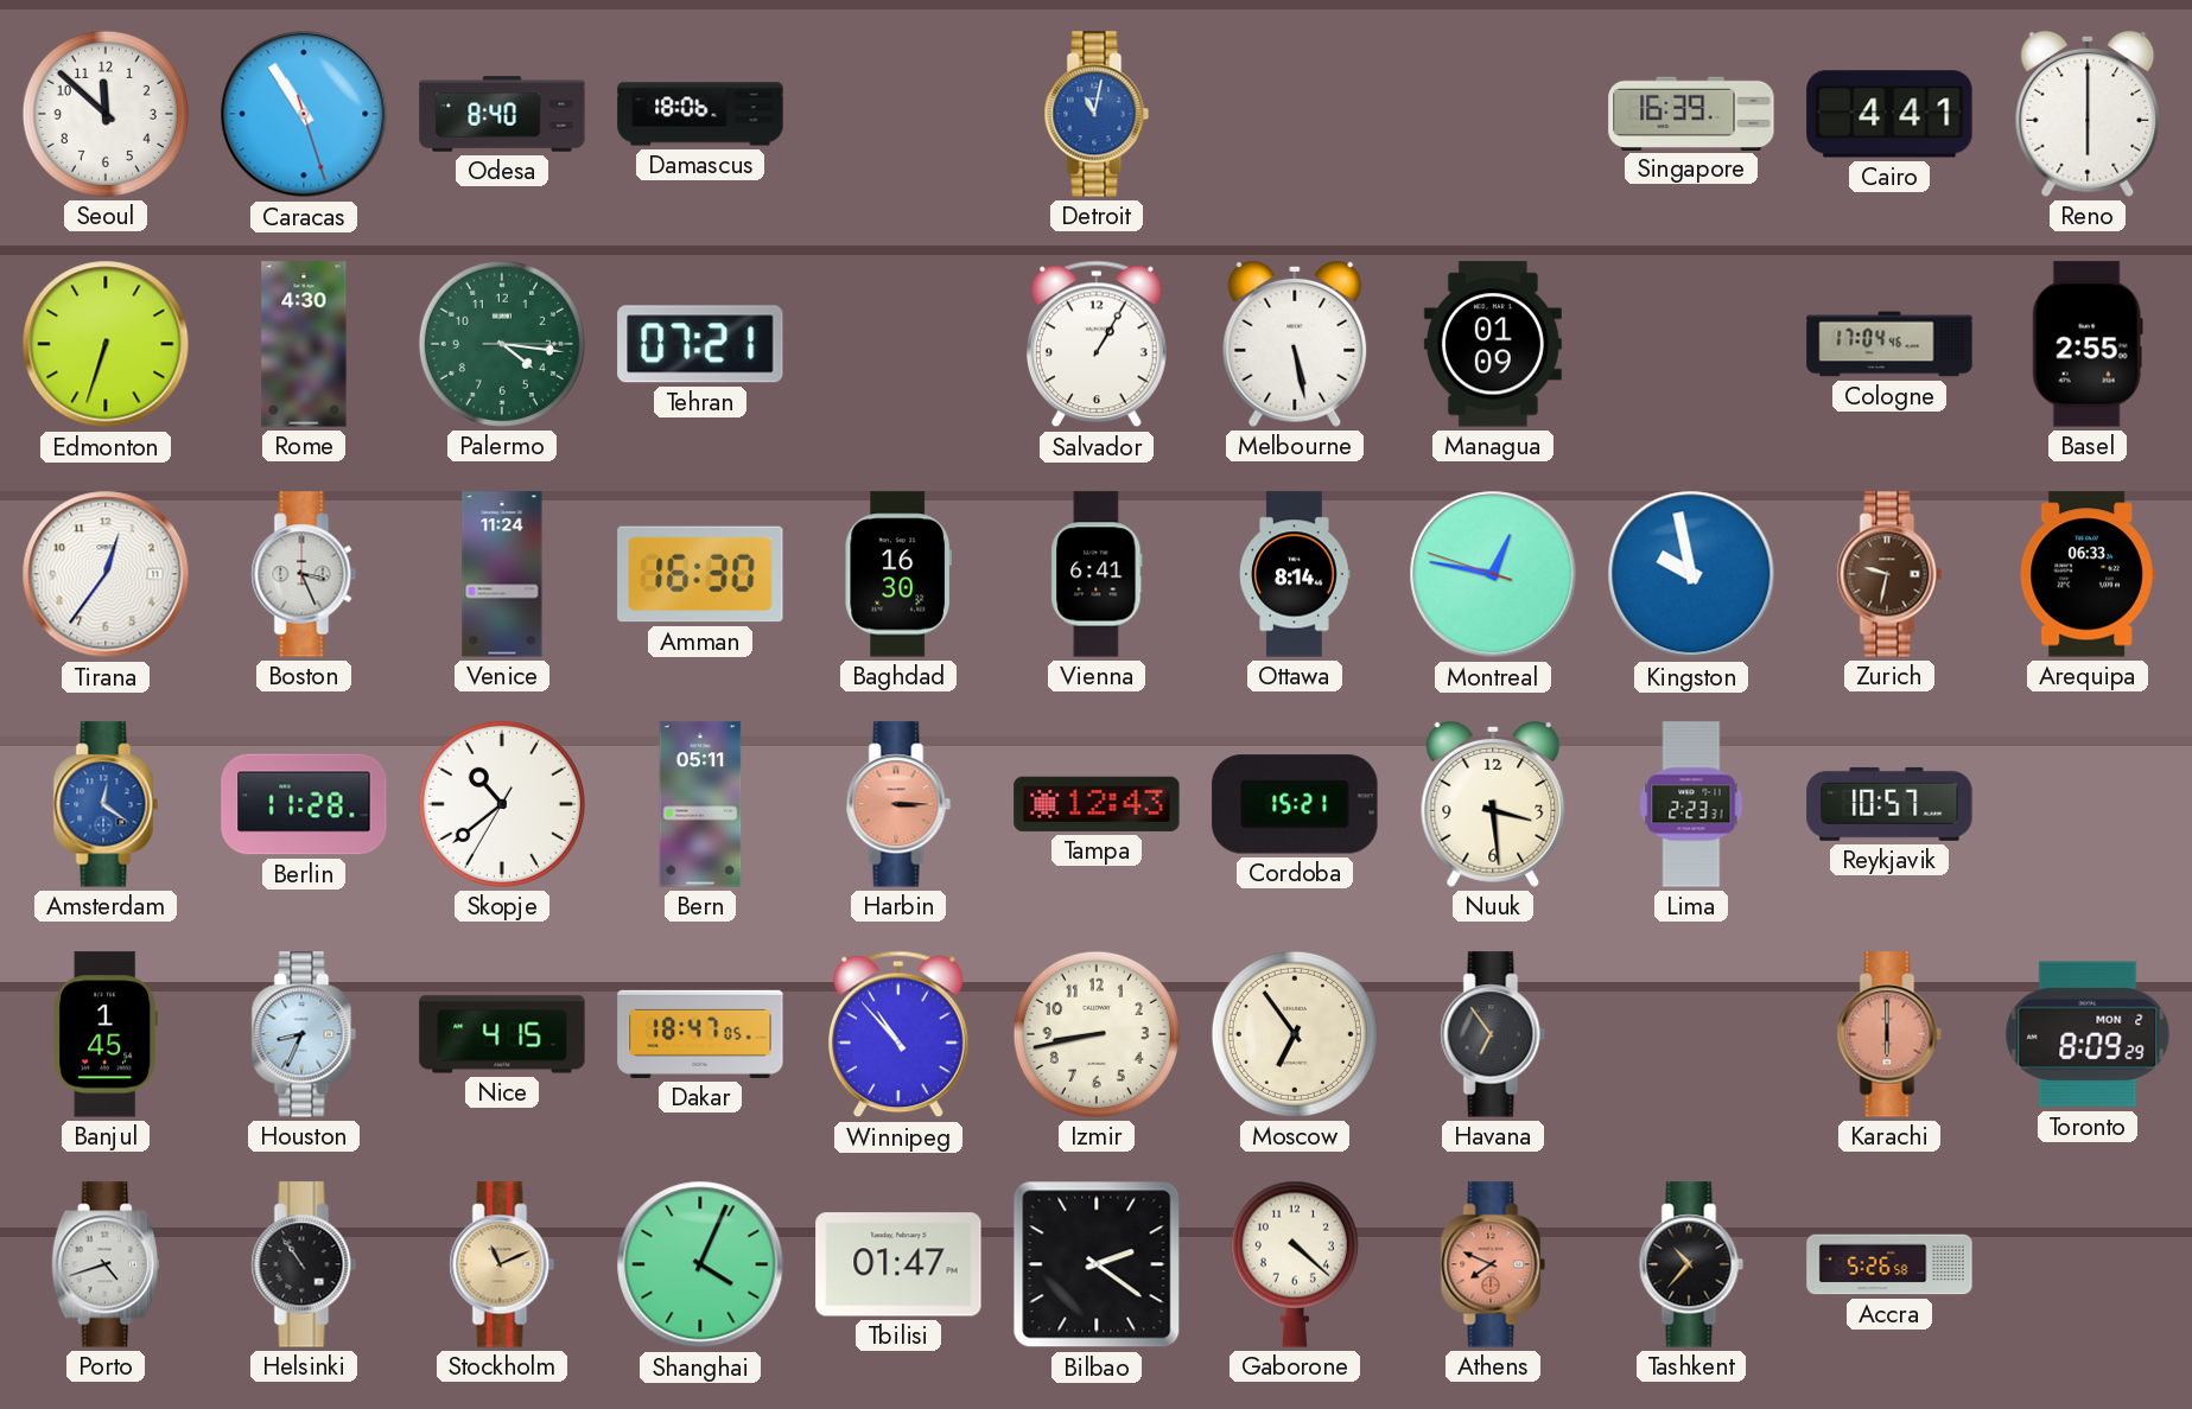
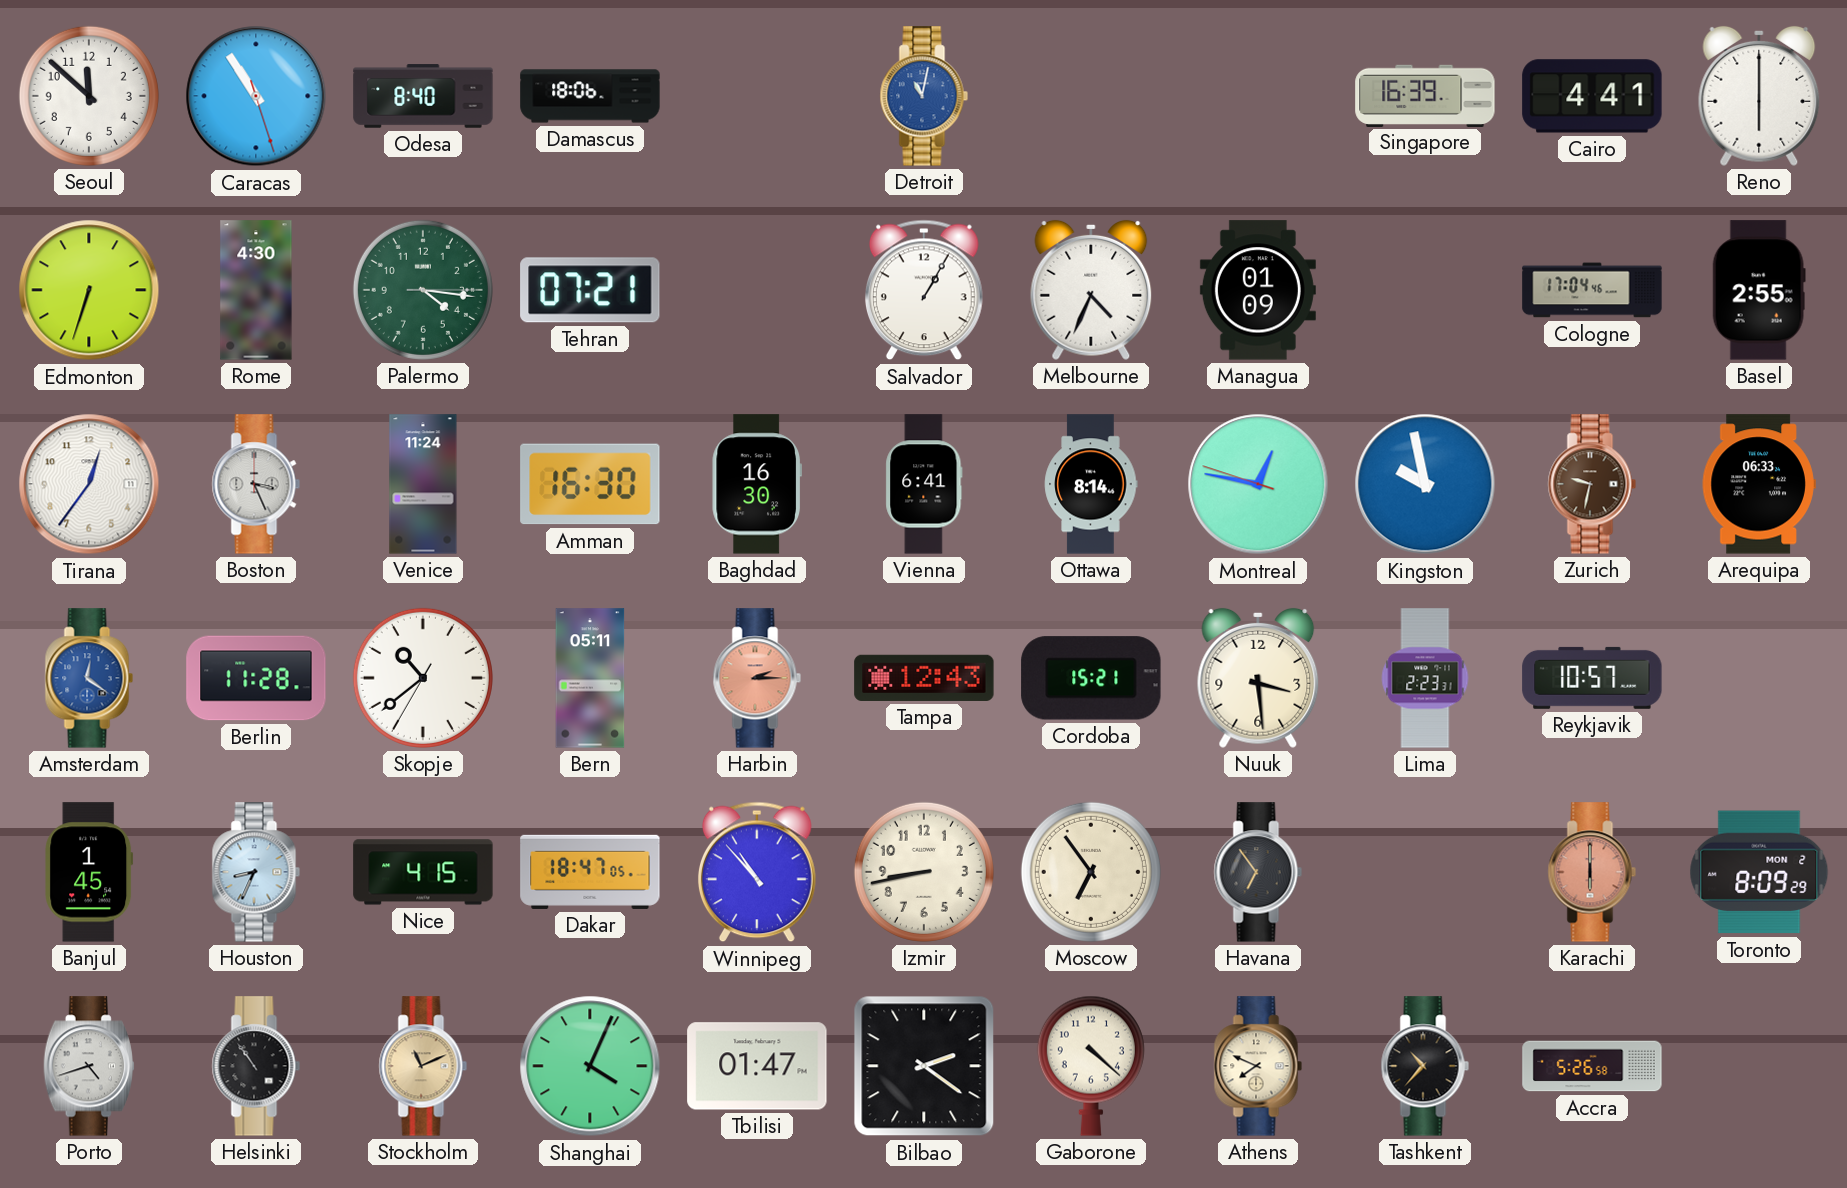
Melbourne: 5:28 -> 4:34
Harbin: 3:15 -> 2:15
Athens dial: salmon -> cream
